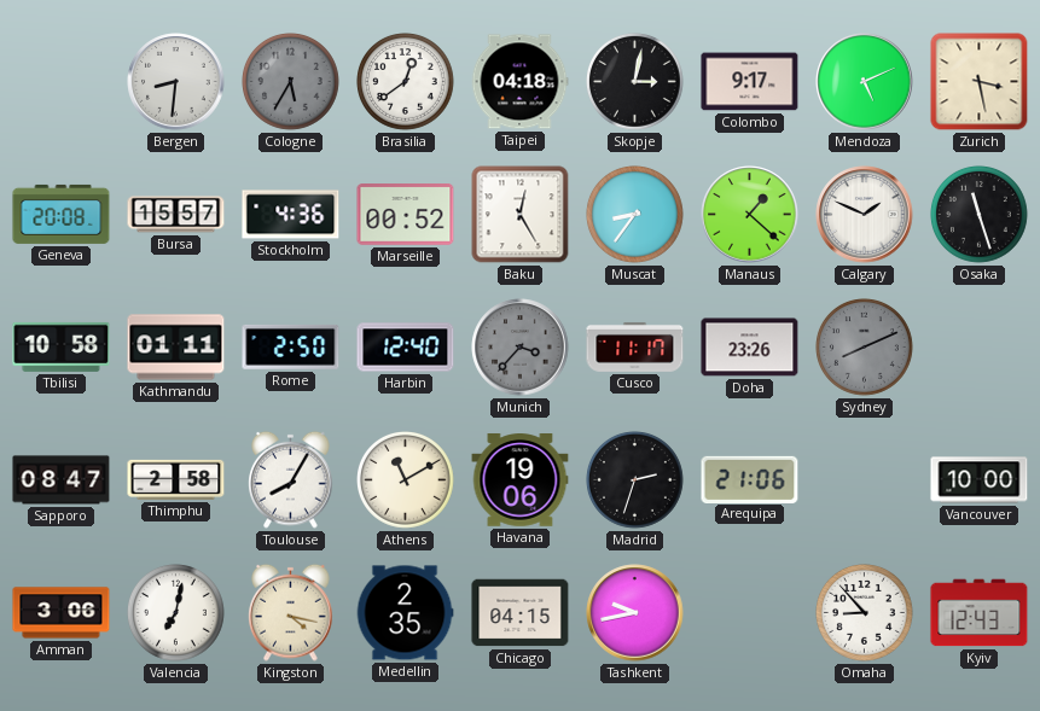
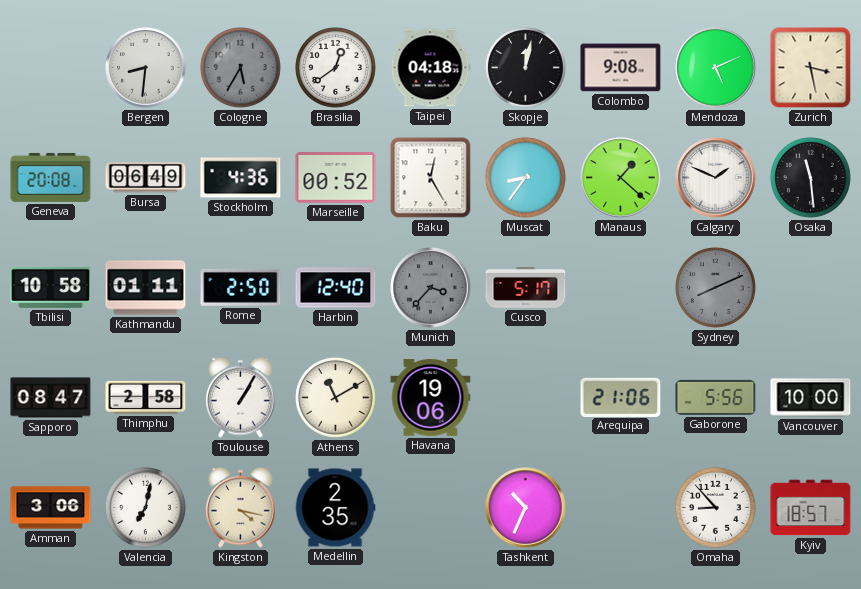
Skopje: 3:02 -> 12:02
Colombo: 9:17 -> 9:08
Bursa: 15:57 -> 06:49
Osaka: 11:27 -> 11:29
Cusco: 11:17 -> 5:17
Doha: 23:26 -> none
Toulouse: 8:05 -> 1:05
Madrid: 2:33 -> none
Gaborone: none -> 5:56
Chicago: 04:15 -> none
Tashkent: 9:43 -> 10:34
Kyiv: 12:43 -> 18:57
